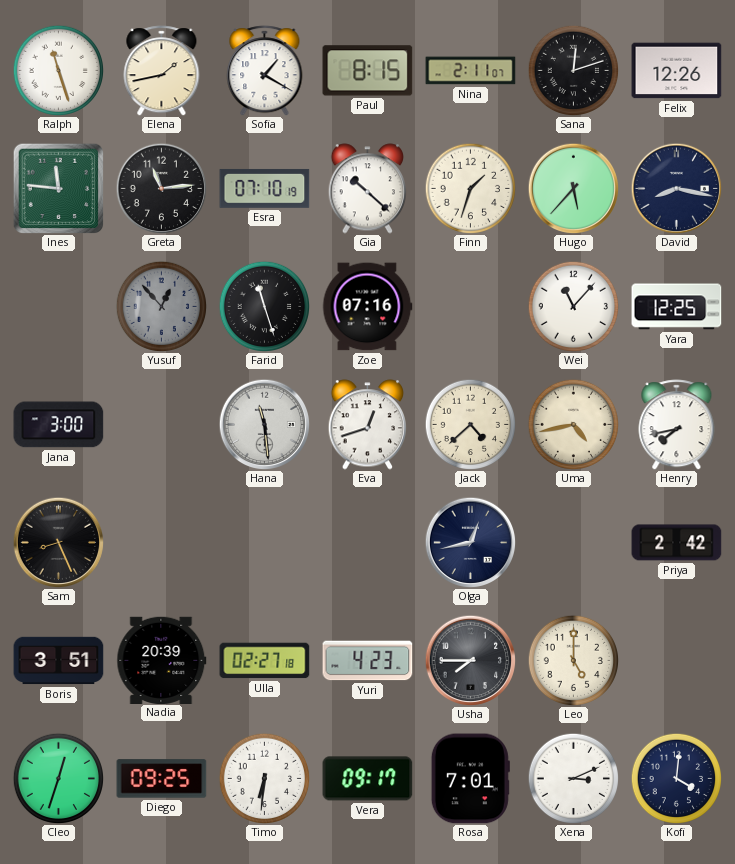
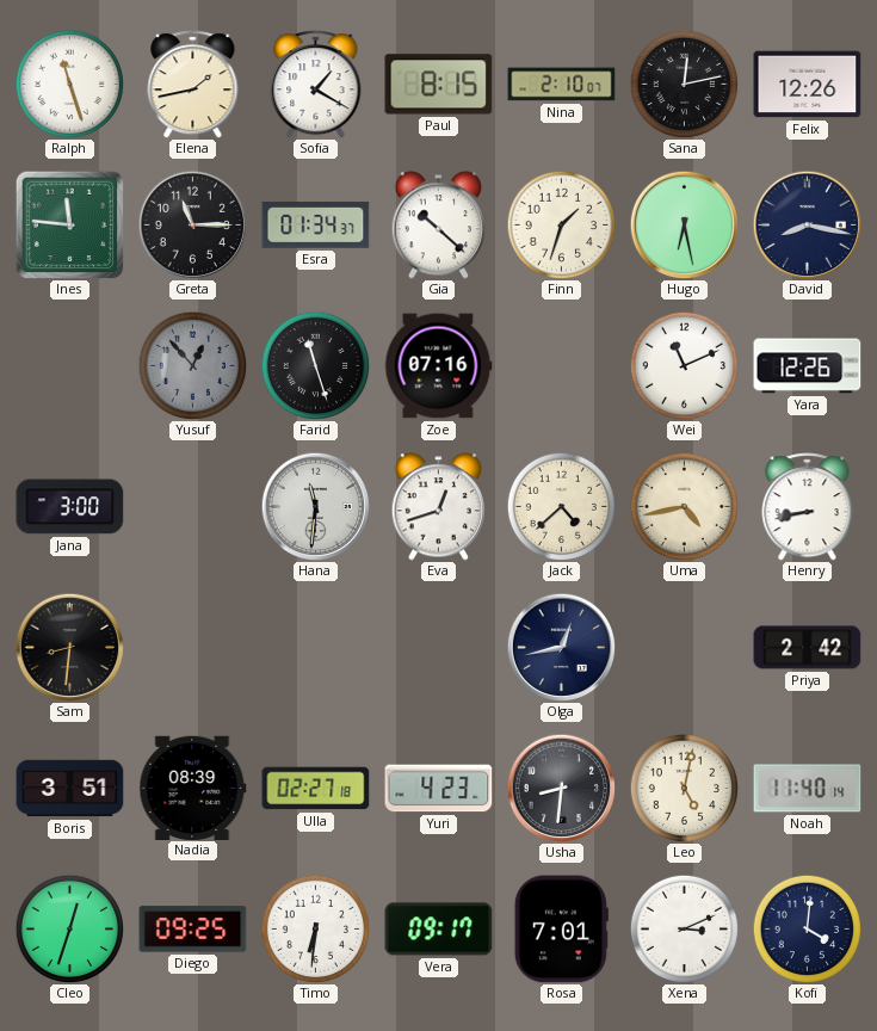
Nina: 2:11 -> 2:10
Sana: 12:12 -> 12:13
Greta: 11:14 -> 11:15
Esra: 07:10 -> 01:34
Hugo: 5:37 -> 6:28
Wei: 11:07 -> 11:11
Yara: 12:25 -> 12:26
Hana: 11:29 -> 11:31
Henry: 7:43 -> 8:43
Sam: 8:26 -> 8:31
Nadia: 20:39 -> 08:39
Usha: 7:45 -> 8:31
Leo: 5:00 -> 5:02
Noah: none -> 11:40
